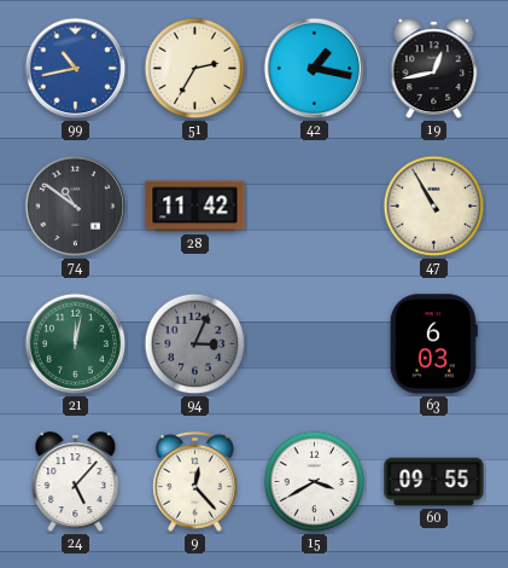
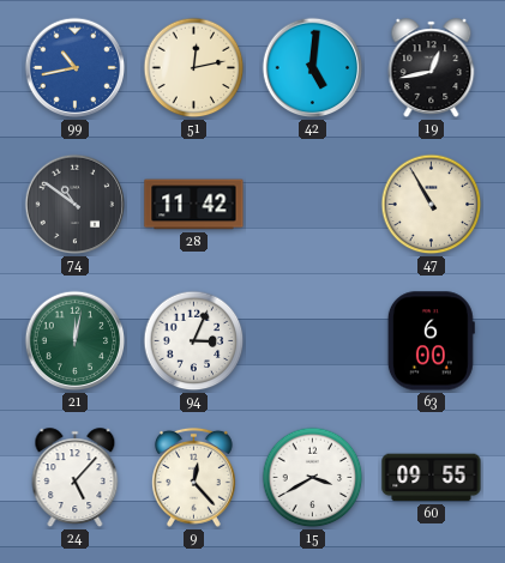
51: 2:35 -> 12:13
42: 1:17 -> 5:01
94 dial: grey -> white
63: 6:03 -> 6:00
